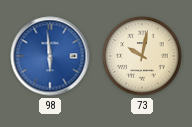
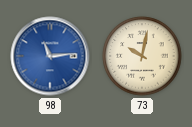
98: 5:59 -> 11:14
